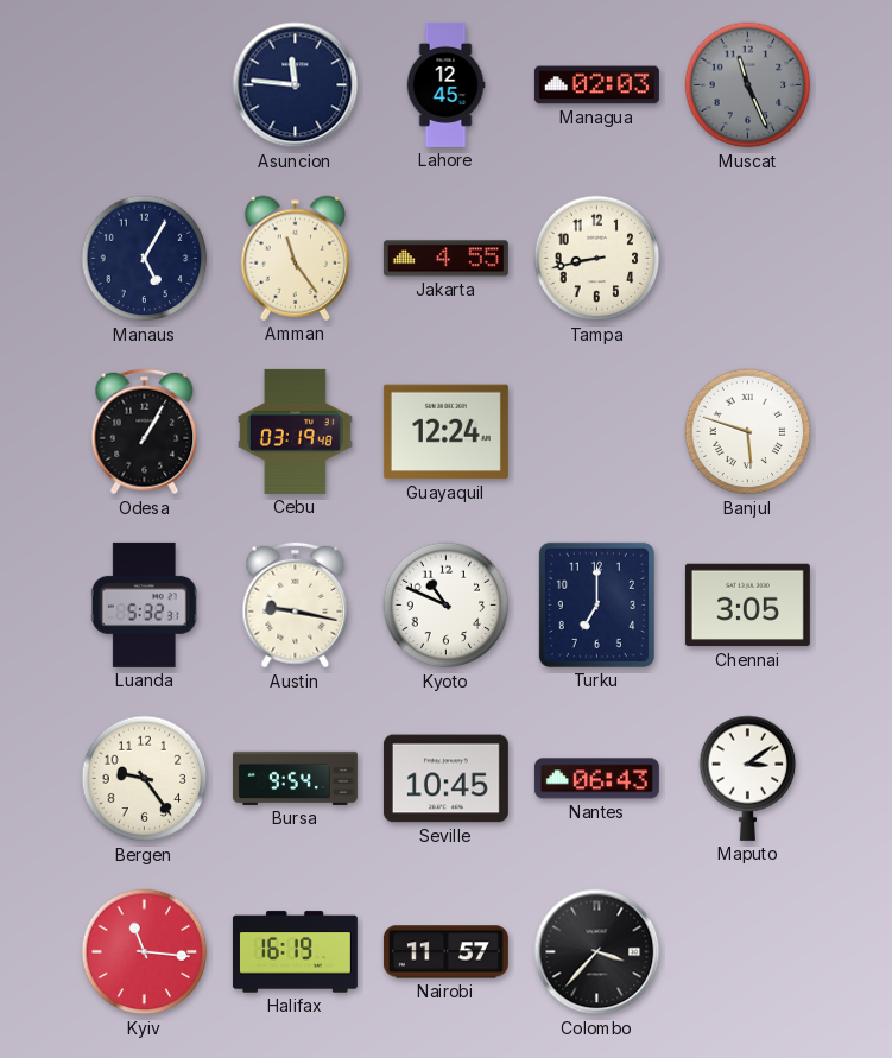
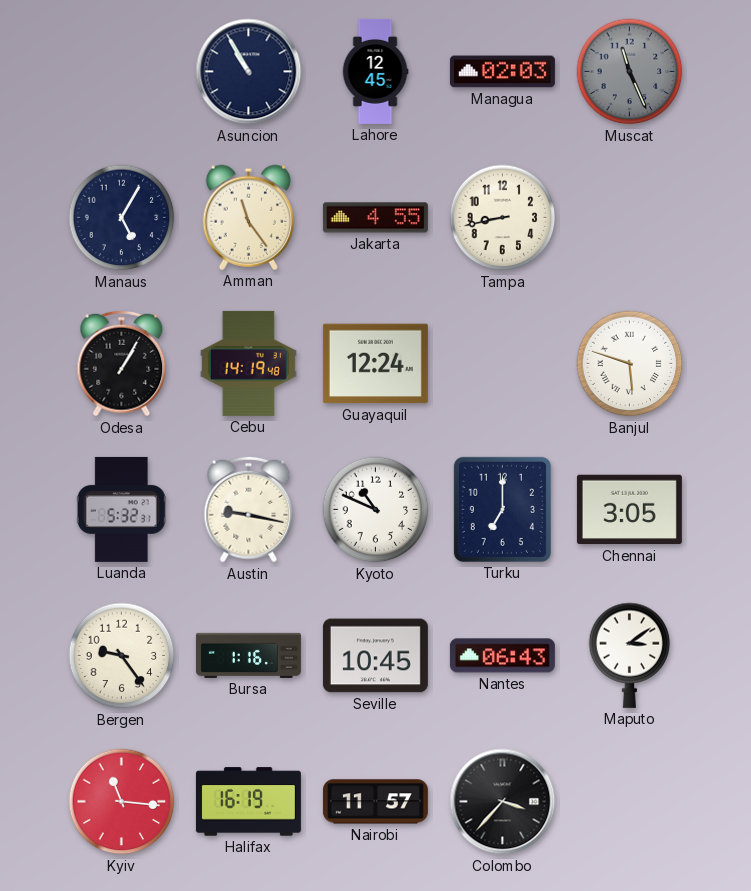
Asuncion: 11:46 -> 10:55
Cebu: 03:19 -> 14:19
Bursa: 9:54 -> 1:16
